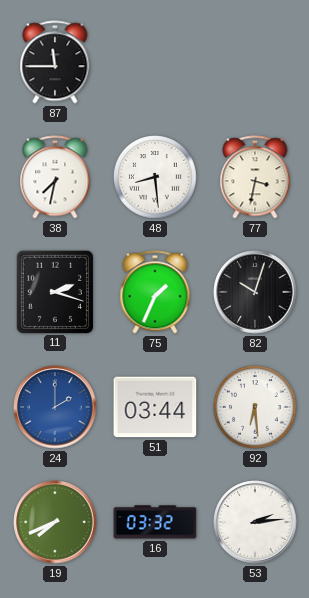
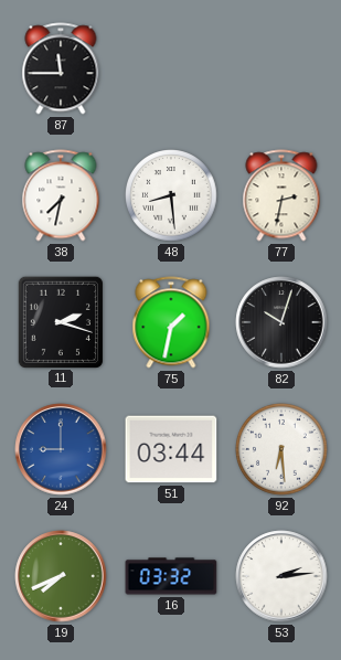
77: 3:32 -> 2:32
75: 1:34 -> 1:32
24: 2:00 -> 9:00
